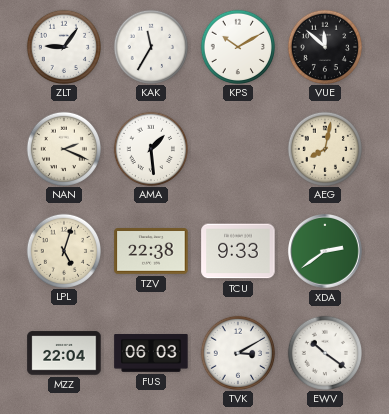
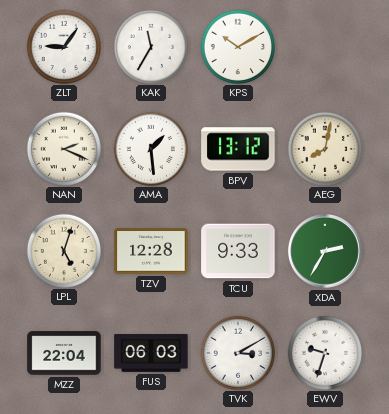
VUE: 11:52 -> none
BPV: none -> 13:12
TZV: 22:38 -> 12:28
XDA: 2:39 -> 2:35
EWV: 10:21 -> 9:33
